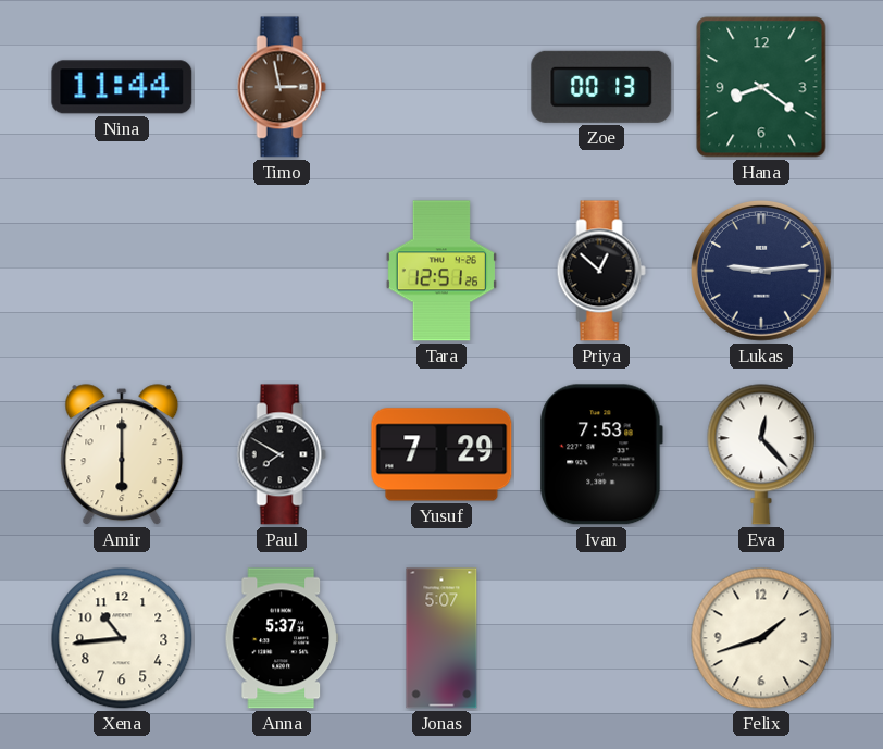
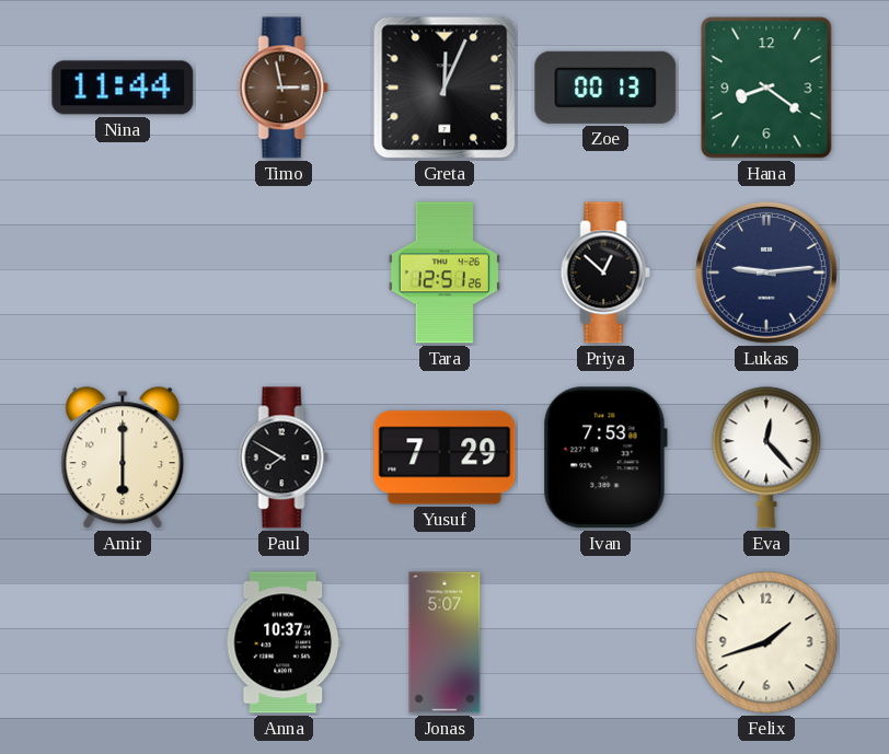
Greta: none -> 12:04
Xena: 10:44 -> none
Anna: 5:37 -> 10:37
